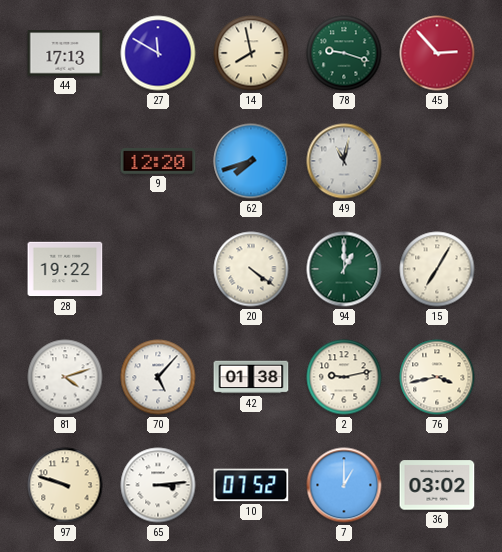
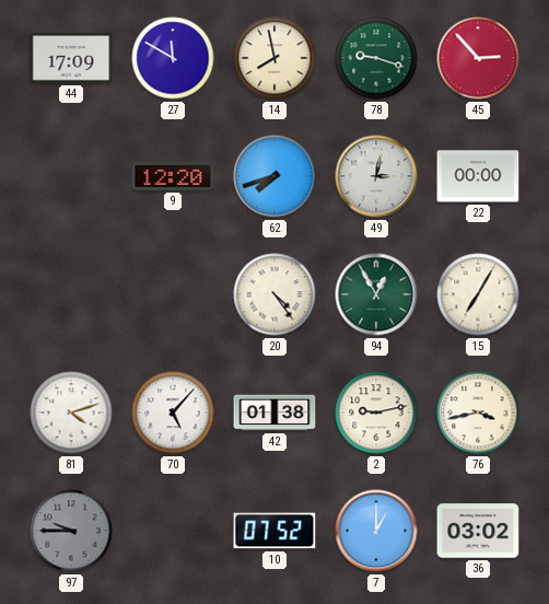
44: 17:13 -> 17:09
49: 11:02 -> 3:02
22: none -> 00:00
28: 19:22 -> none
20: 4:21 -> 4:24
94: 1:00 -> 12:55
97: 9:48 -> 9:45
97 dial: cream -> grey
65: 3:14 -> none
